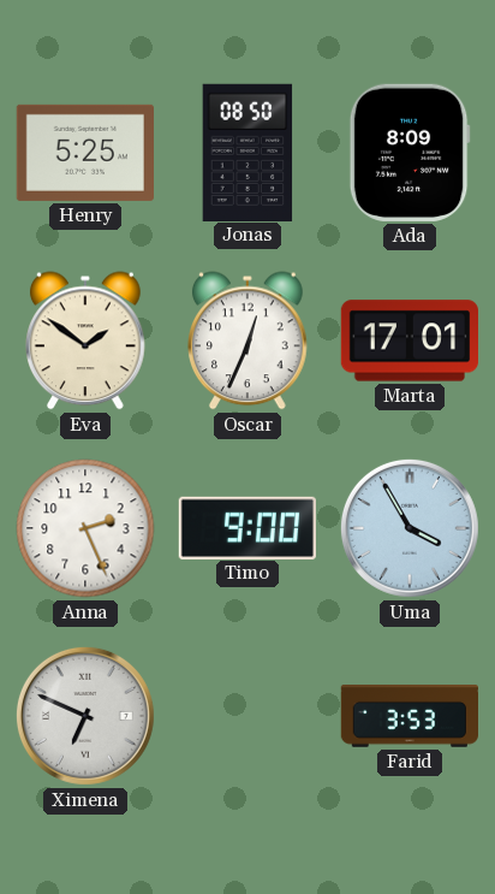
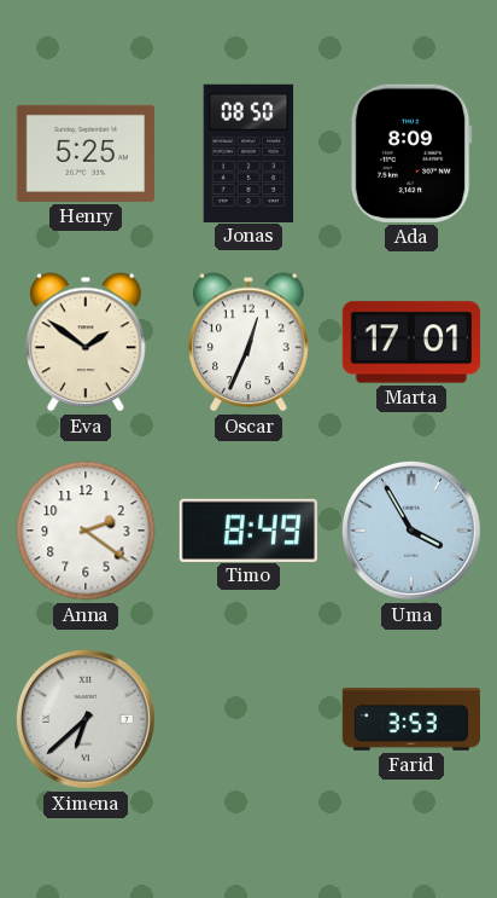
Anna: 2:26 -> 2:21
Timo: 9:00 -> 8:49
Ximena: 6:49 -> 6:38
